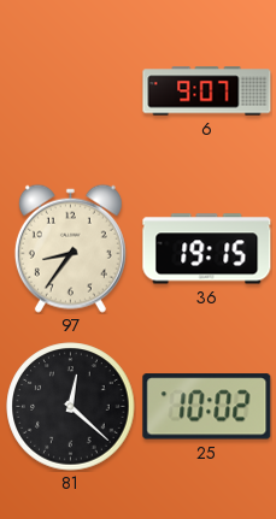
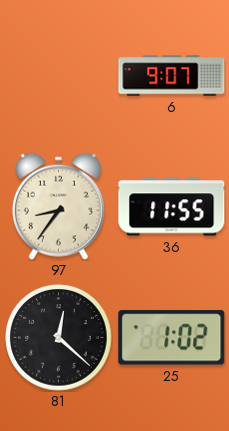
36: 19:15 -> 11:55
25: 10:02 -> 1:02
